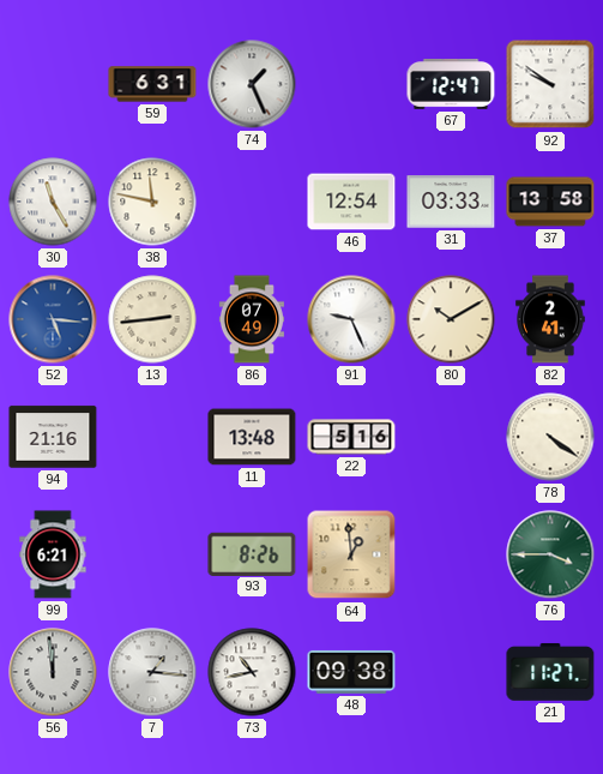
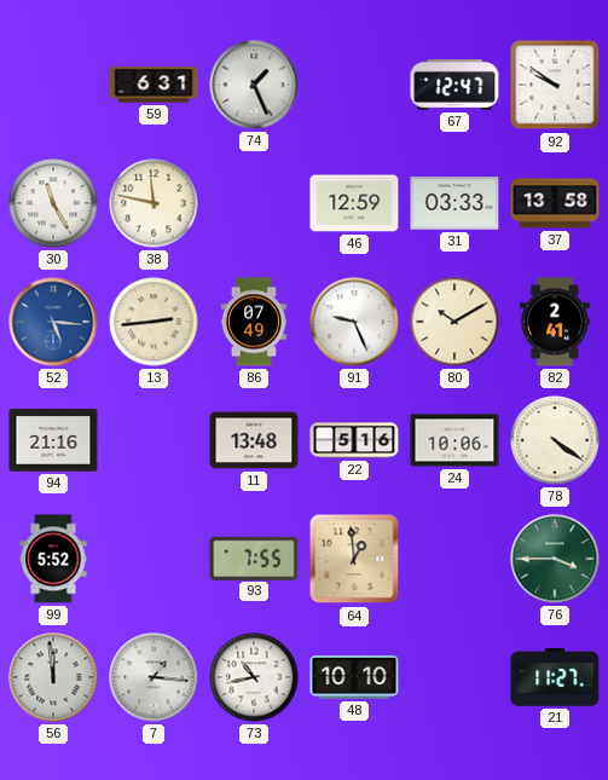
46: 12:54 -> 12:59
24: none -> 10:06
99: 6:21 -> 5:52
93: 8:26 -> 7:55
48: 09:38 -> 10:10
